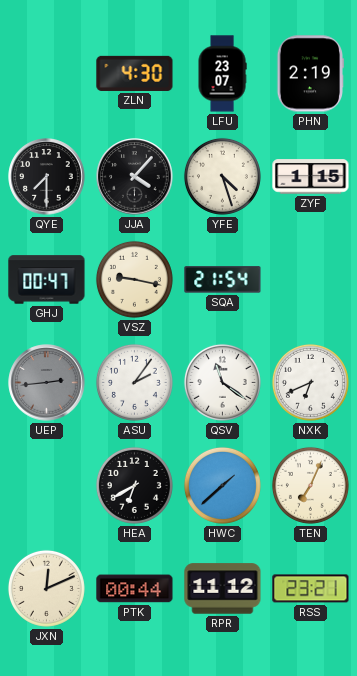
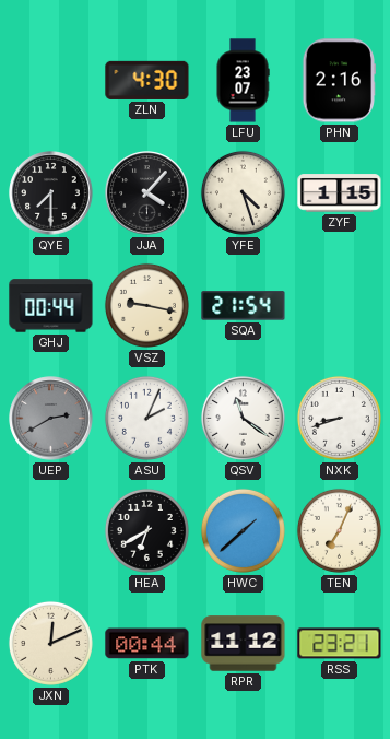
PHN: 2:19 -> 2:16
GHJ: 00:47 -> 00:44
UEP: 2:44 -> 2:40
ASU: 2:06 -> 2:04
NXK: 6:41 -> 8:42
